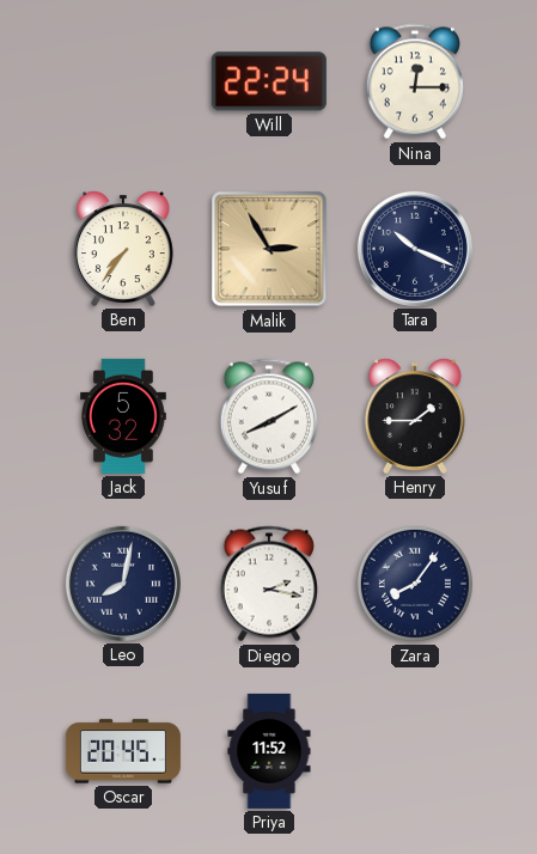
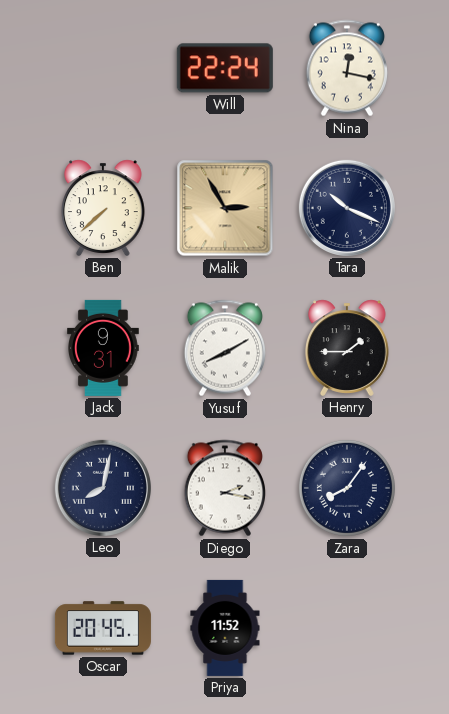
Nina: 12:15 -> 12:17
Ben: 7:36 -> 7:38
Jack: 5:32 -> 9:31
